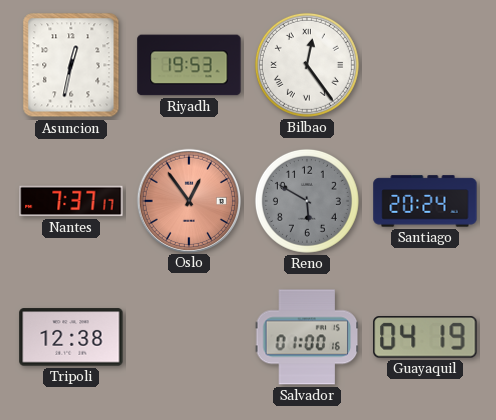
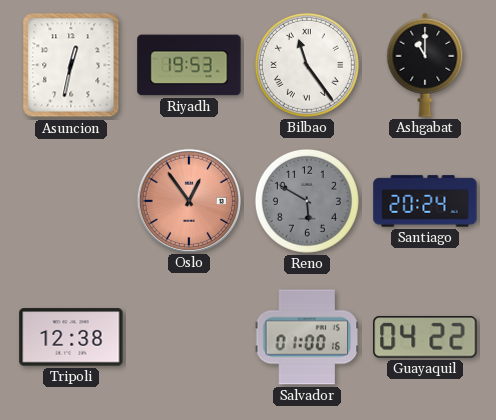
Bilbao: 12:24 -> 11:24
Ashgabat: none -> 11:00
Nantes: 7:37 -> none
Guayaquil: 04:19 -> 04:22
